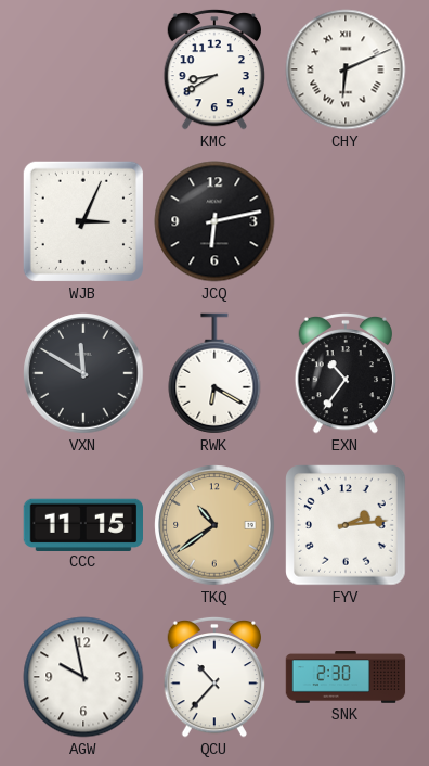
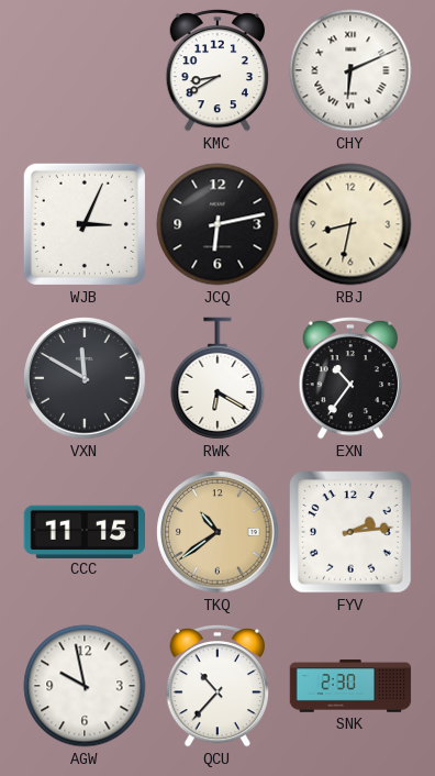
RBJ: none -> 8:32
